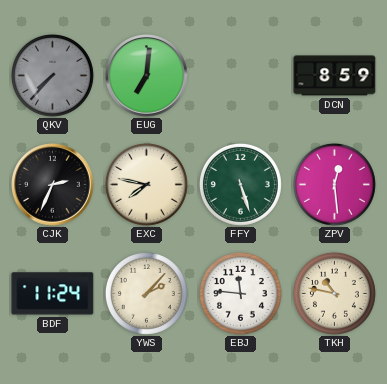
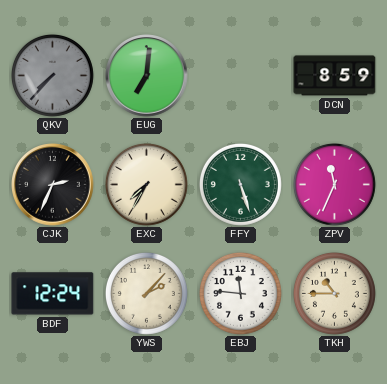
EXC: 7:47 -> 7:35
ZPV: 12:29 -> 11:34
BDF: 11:24 -> 12:24
TKH: 10:47 -> 10:45
